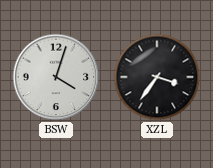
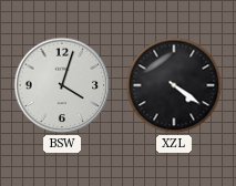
XZL: 3:36 -> 4:21
